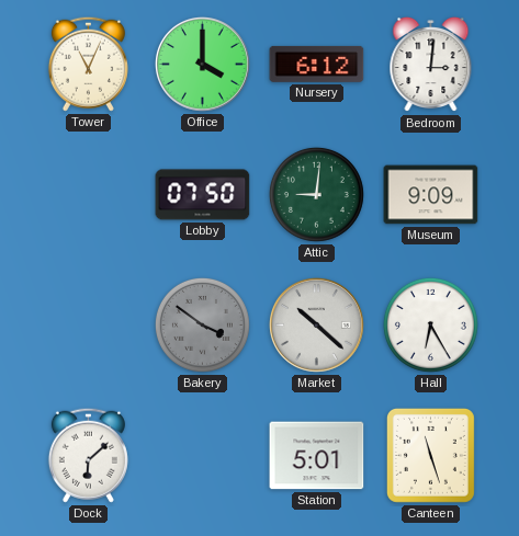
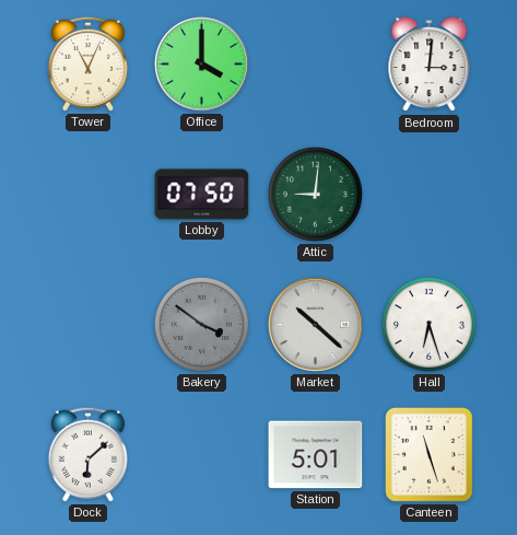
Nursery: 6:12 -> none
Museum: 9:09 -> none
Hall: 6:25 -> 6:27
